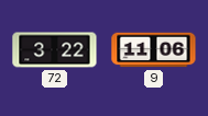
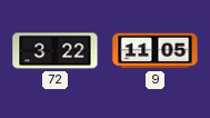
9: 11:06 -> 11:05
